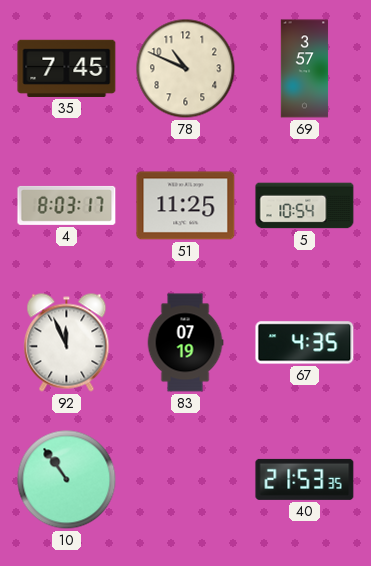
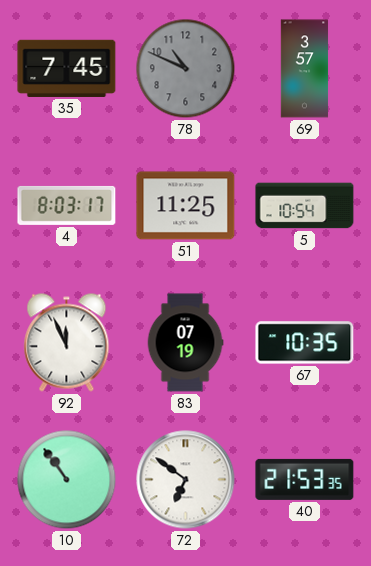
78 dial: cream -> grey
67: 4:35 -> 10:35
72: none -> 6:51
